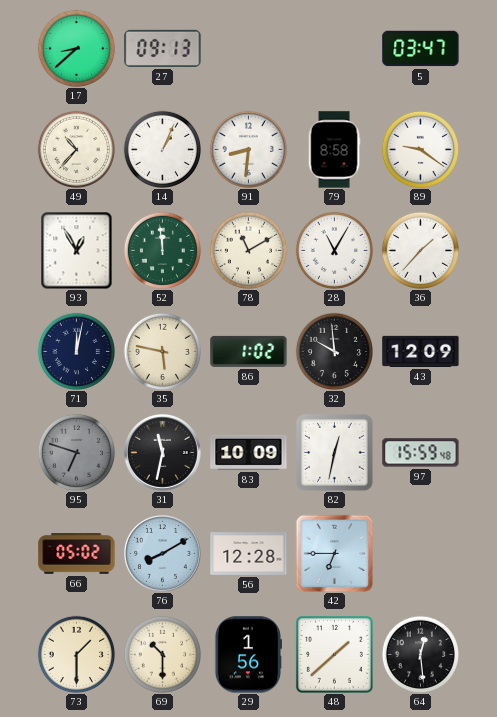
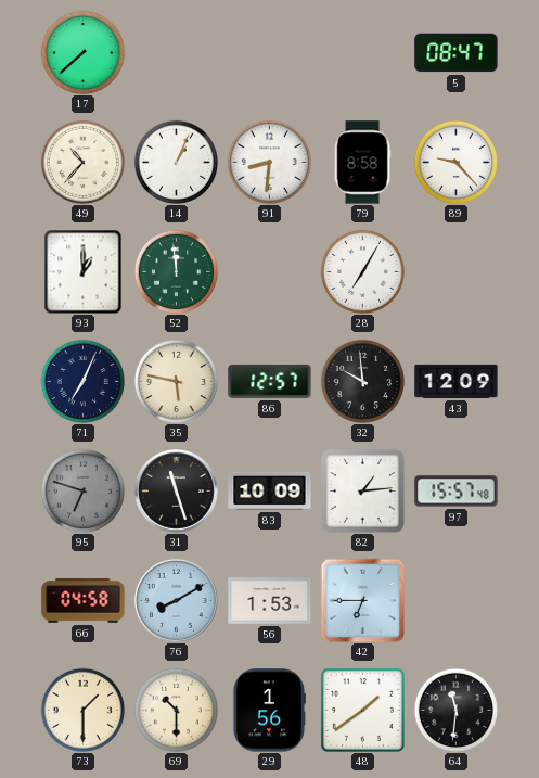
17: 8:38 -> 7:38
27: 09:13 -> none
5: 03:47 -> 08:47
89: 9:21 -> 9:23
93: 12:55 -> 1:00
78: 11:10 -> none
28: 11:05 -> 7:05
36: 1:37 -> none
71: 12:02 -> 7:04
86: 1:02 -> 12:57
31: 11:32 -> 11:27
82: 12:32 -> 1:14
97: 15:59 -> 15:57
66: 05:02 -> 04:58
56: 12:28 -> 1:53
48: 1:38 -> 1:39
64: 12:29 -> 11:31
